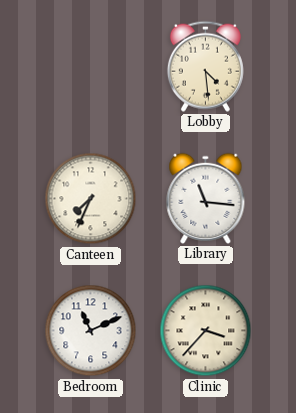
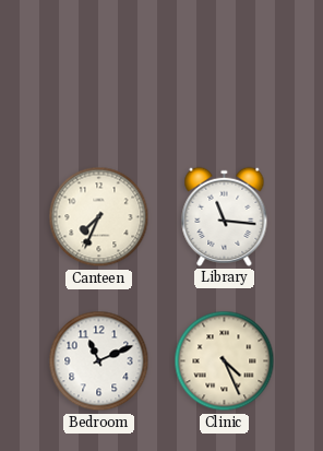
Lobby: 4:29 -> none
Clinic: 3:37 -> 4:26
